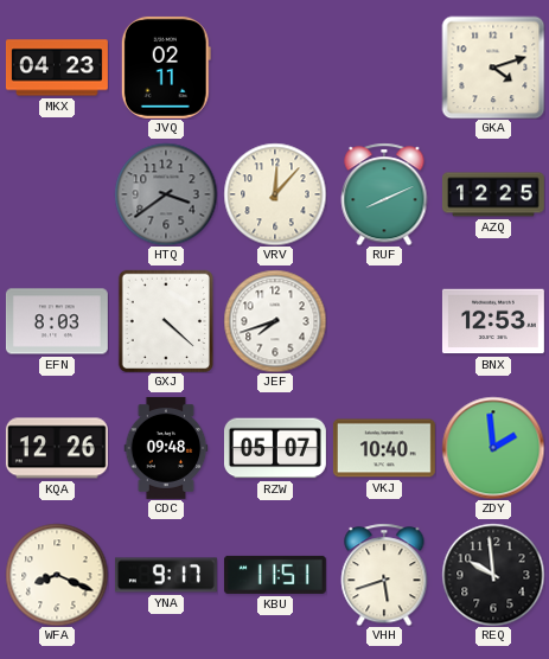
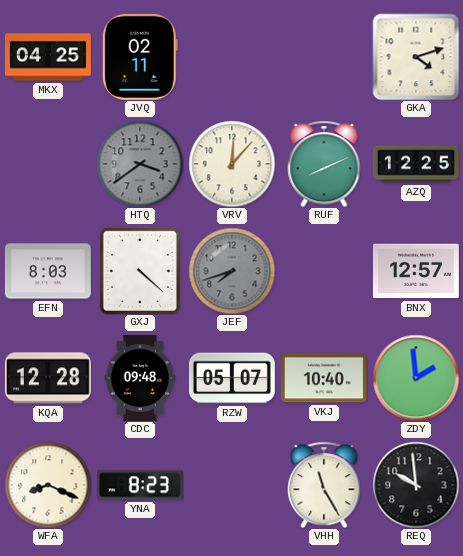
MKX: 04:23 -> 04:25
JEF dial: white -> grey
BNX: 12:53 -> 12:57
KQA: 12:26 -> 12:28
YNA: 9:17 -> 8:23
KBU: 11:51 -> none
VHH: 5:42 -> 11:25
